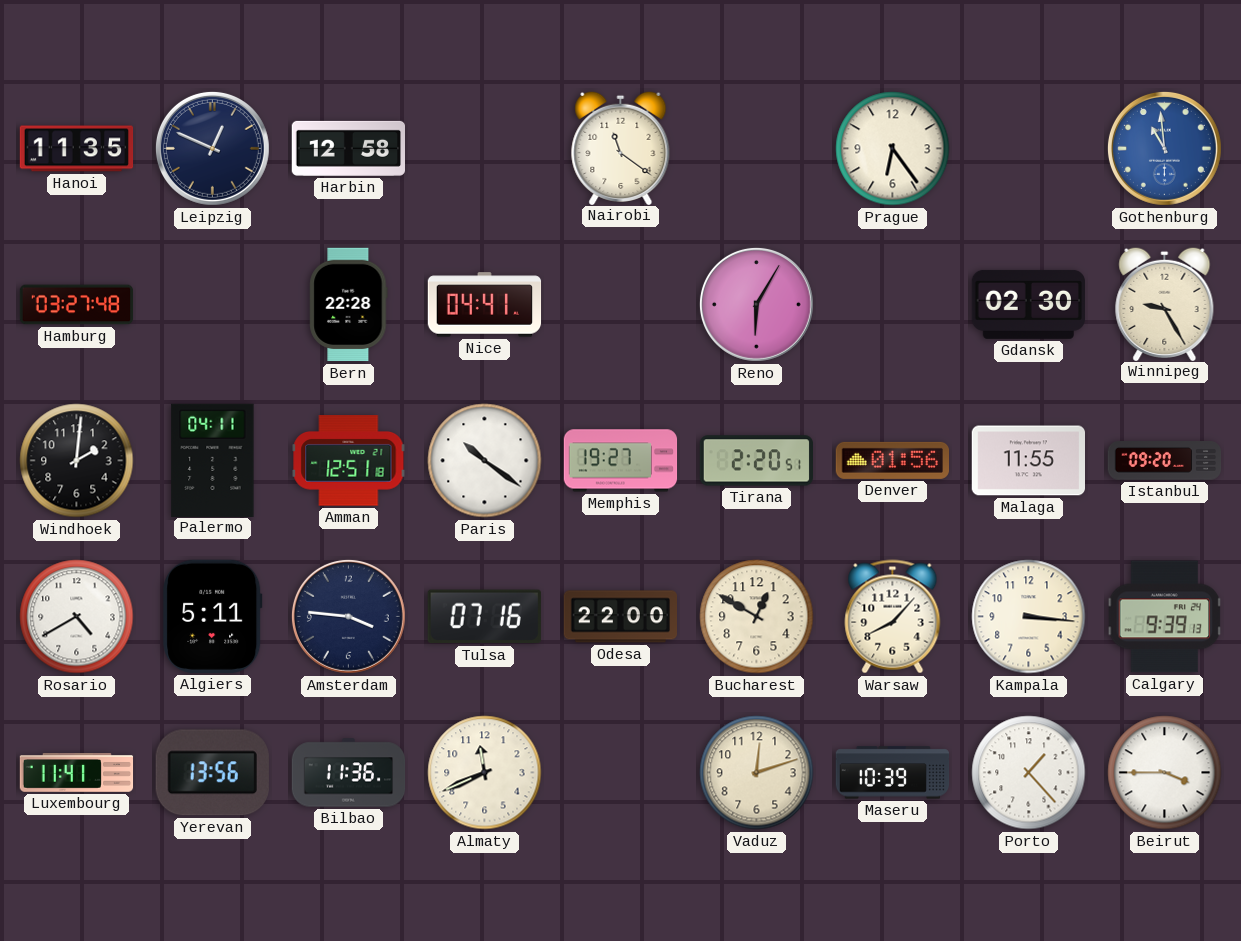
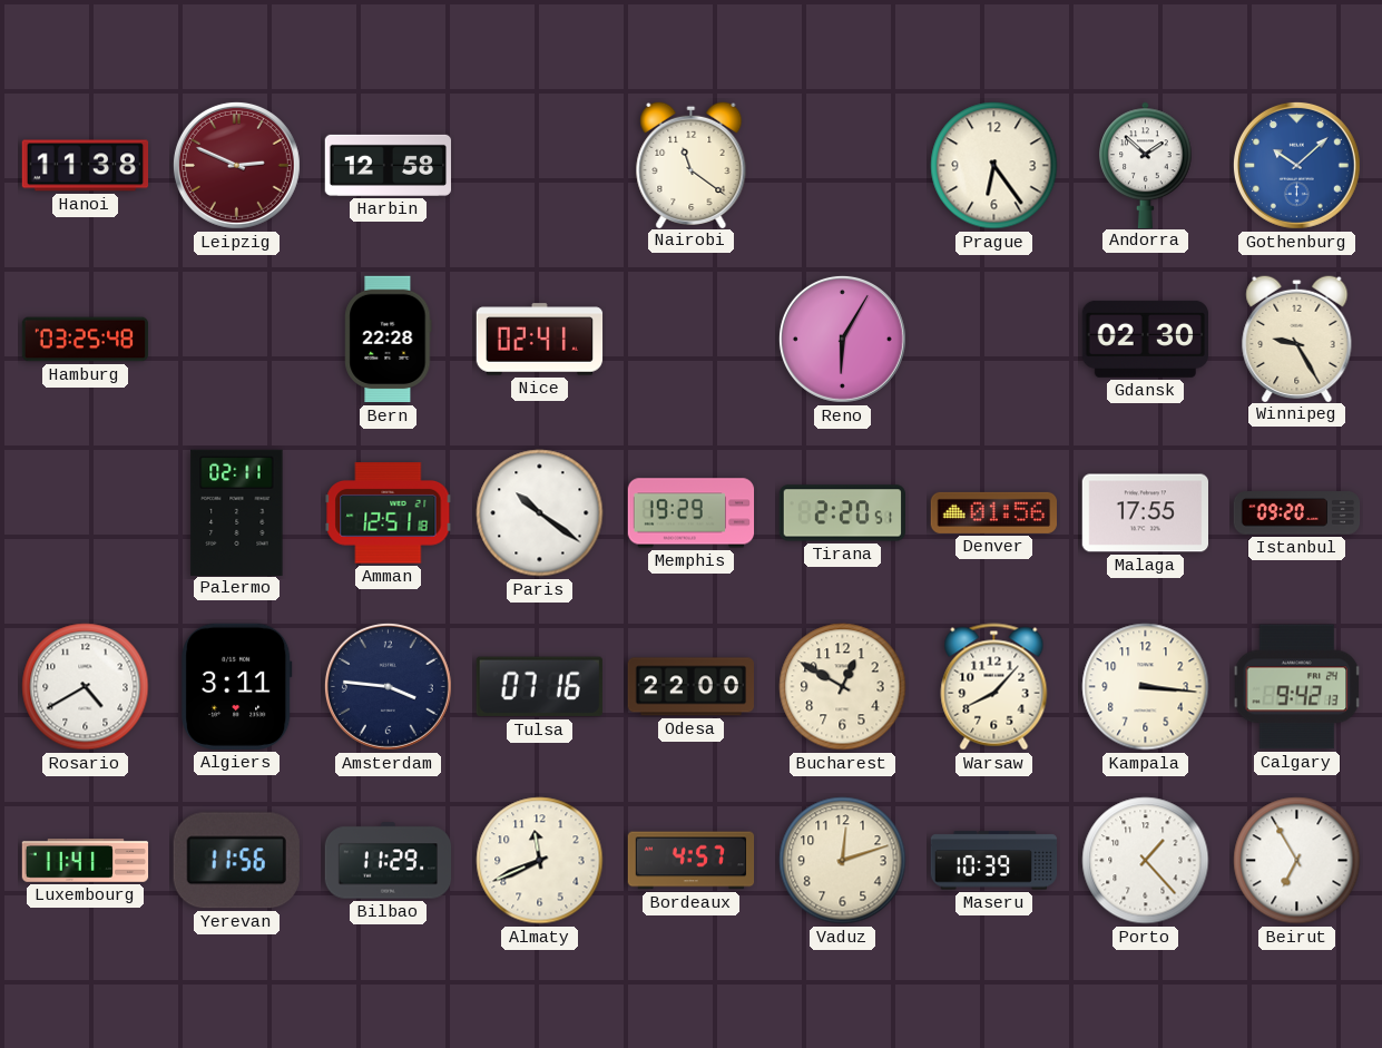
Hanoi: 11:35 -> 11:38
Leipzig: 12:49 -> 2:49
Leipzig dial: navy -> burgundy
Andorra: none -> 1:52
Gothenburg: 10:59 -> 10:08
Hamburg: 03:27 -> 03:25
Nice: 04:41 -> 02:41
Windhoek: 2:01 -> none
Palermo: 04:11 -> 02:11
Memphis: 19:27 -> 19:29
Malaga: 11:55 -> 17:55
Algiers: 5:11 -> 3:11
Calgary: 9:39 -> 9:42
Yerevan: 13:56 -> 11:56
Bilbao: 11:36 -> 11:29
Bordeaux: none -> 4:57
Beirut: 3:45 -> 6:55
